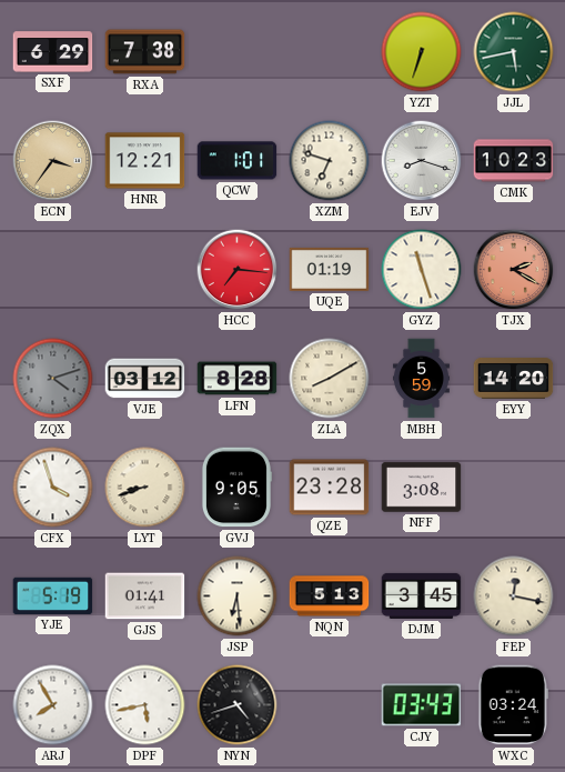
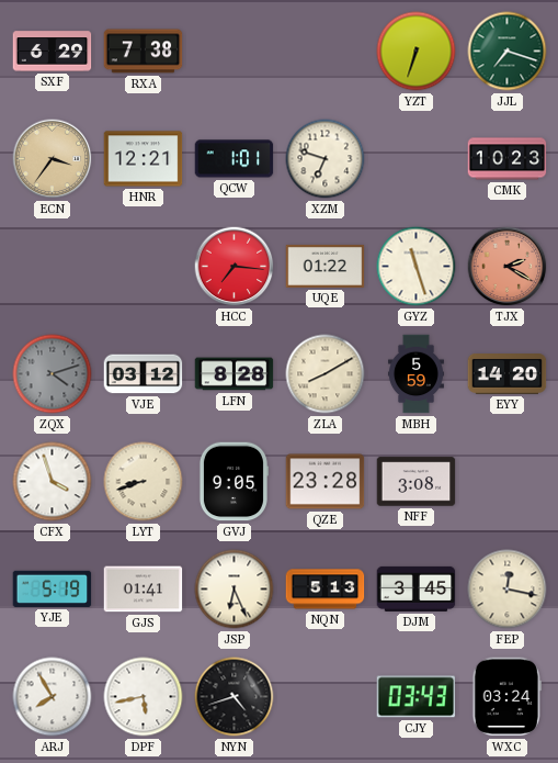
JJL: 5:43 -> 7:18
EJV: 8:18 -> none
UQE: 01:19 -> 01:22
JSP: 6:29 -> 6:26
